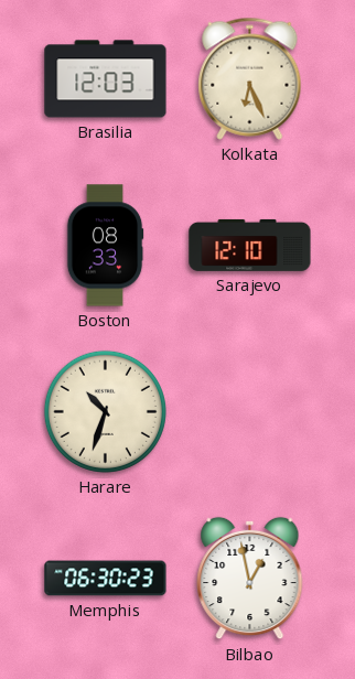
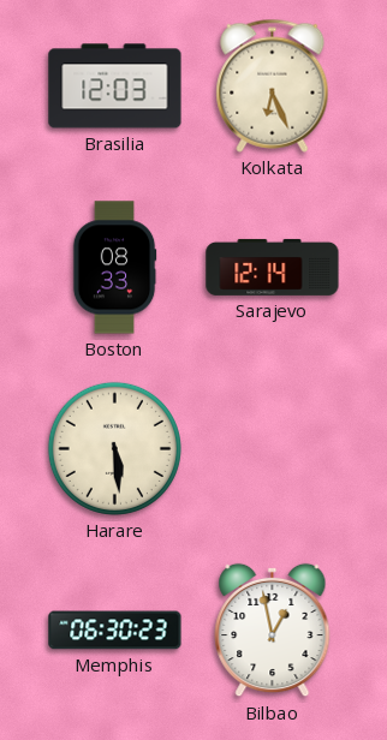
Sarajevo: 12:10 -> 12:14
Harare: 10:33 -> 5:29
